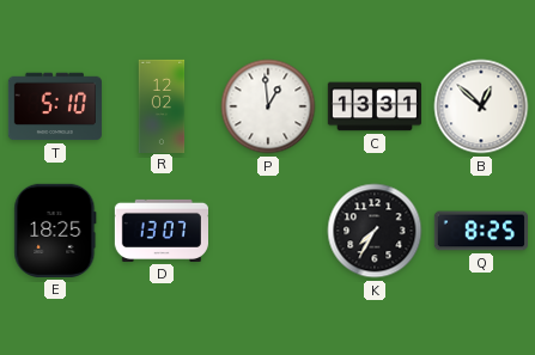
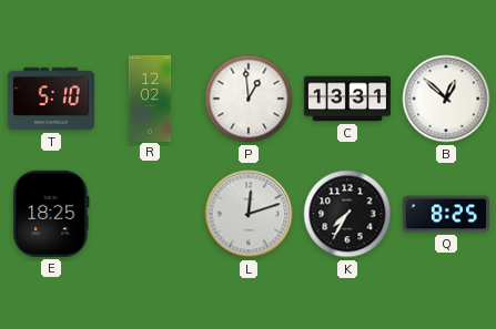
D: 13:07 -> none
L: none -> 12:12
